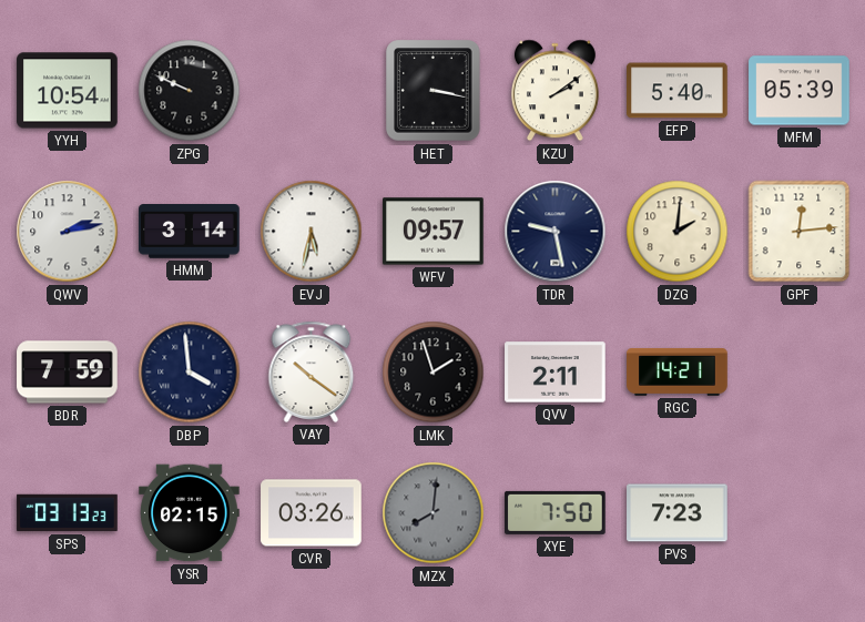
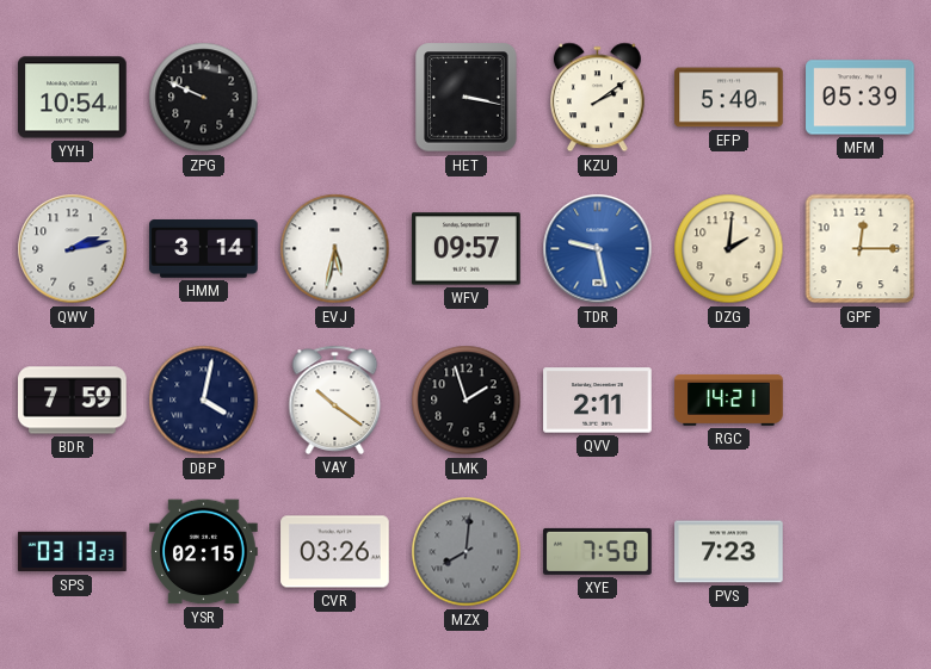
TDR dial: navy -> blue
GPF: 12:14 -> 12:15
DBP: 3:59 -> 4:02
